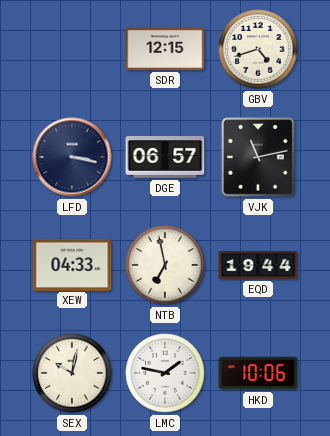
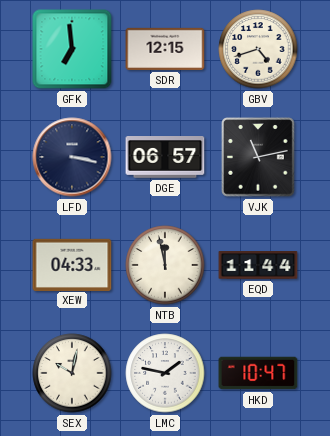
GFK: none -> 6:59
NTB: 6:58 -> 11:58
EQD: 19:44 -> 11:44
HKD: 10:06 -> 10:47
